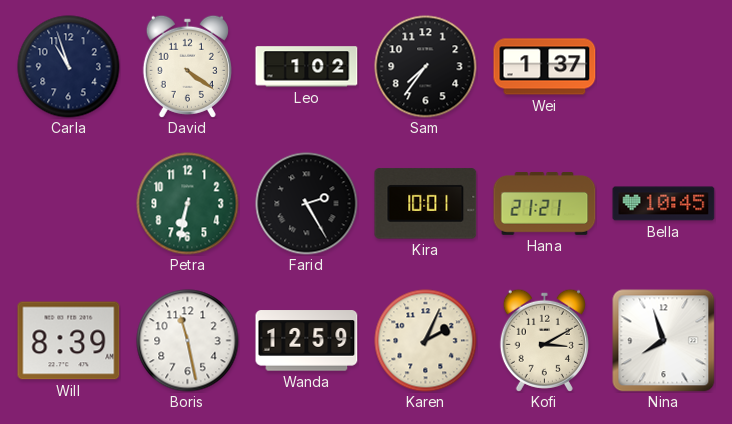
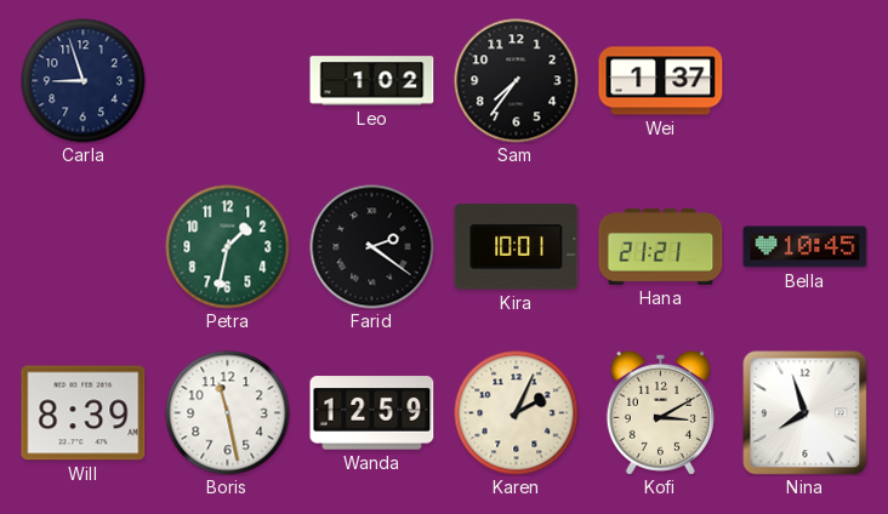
Carla: 10:57 -> 8:57
David: 4:21 -> none
Petra: 6:32 -> 1:32
Farid: 2:25 -> 2:21
